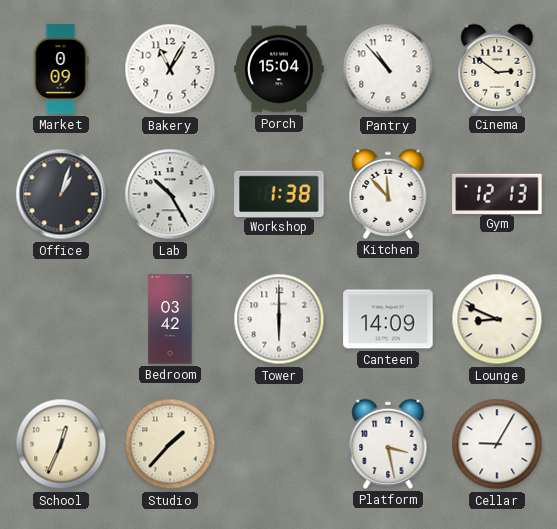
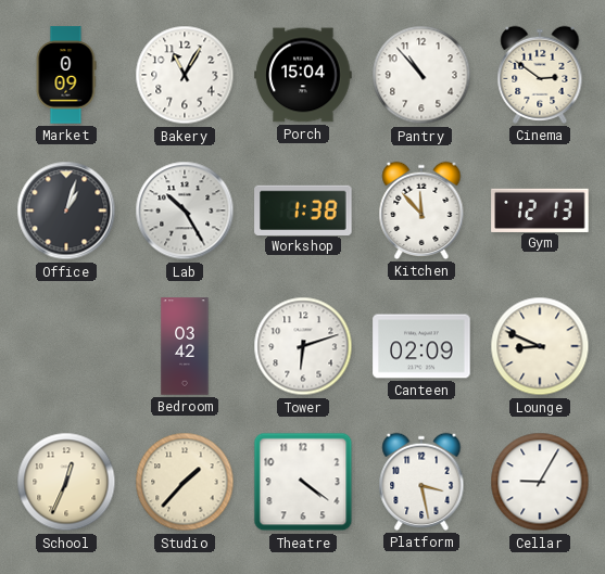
Tower: 6:00 -> 6:12
Canteen: 14:09 -> 02:09
Theatre: none -> 4:21
